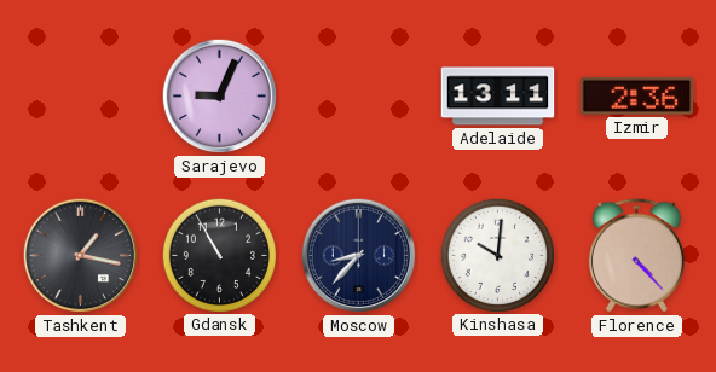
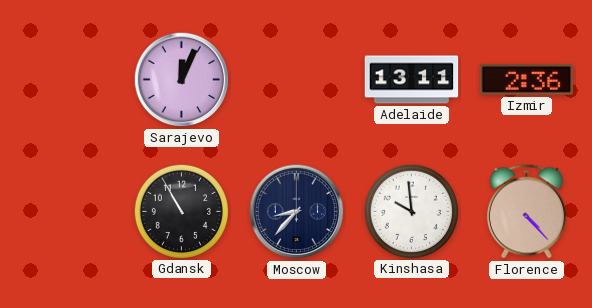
Sarajevo: 9:04 -> 12:04
Tashkent: 1:17 -> none
Kinshasa: 10:01 -> 9:59
